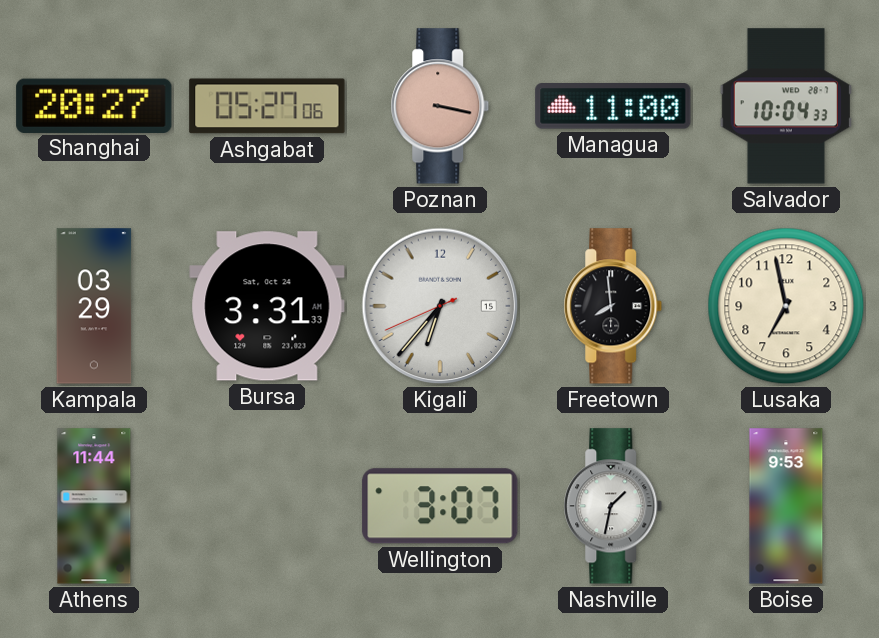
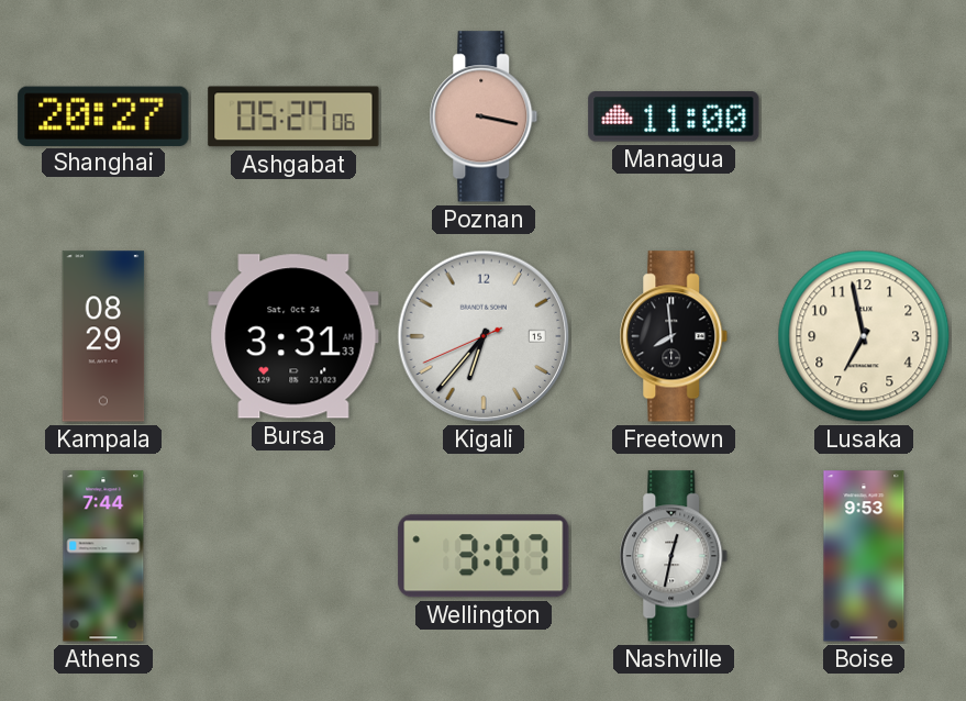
Salvador: 10:04 -> none
Kampala: 03:29 -> 08:29
Athens: 11:44 -> 7:44
Nashville: 1:32 -> 12:32
